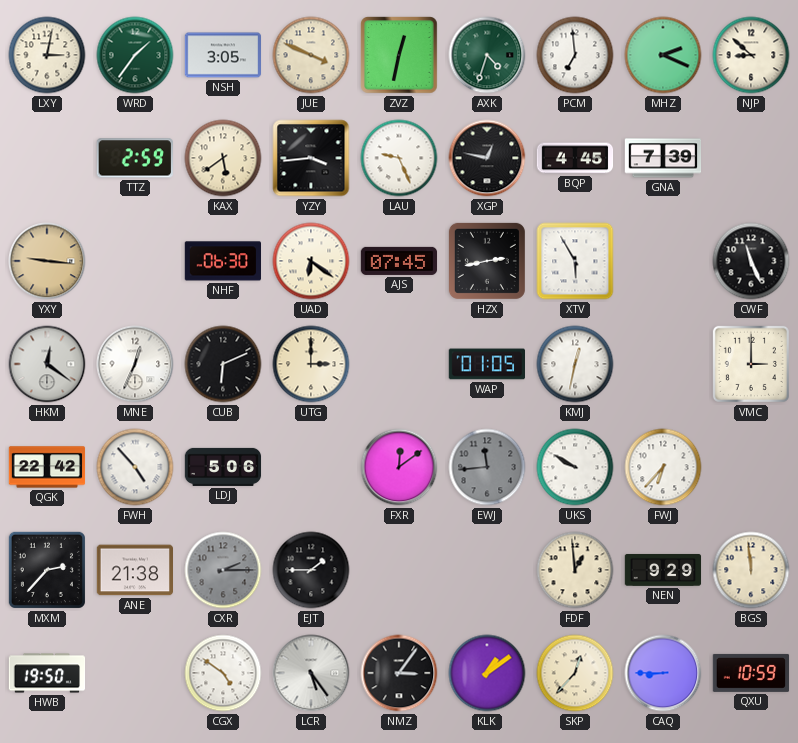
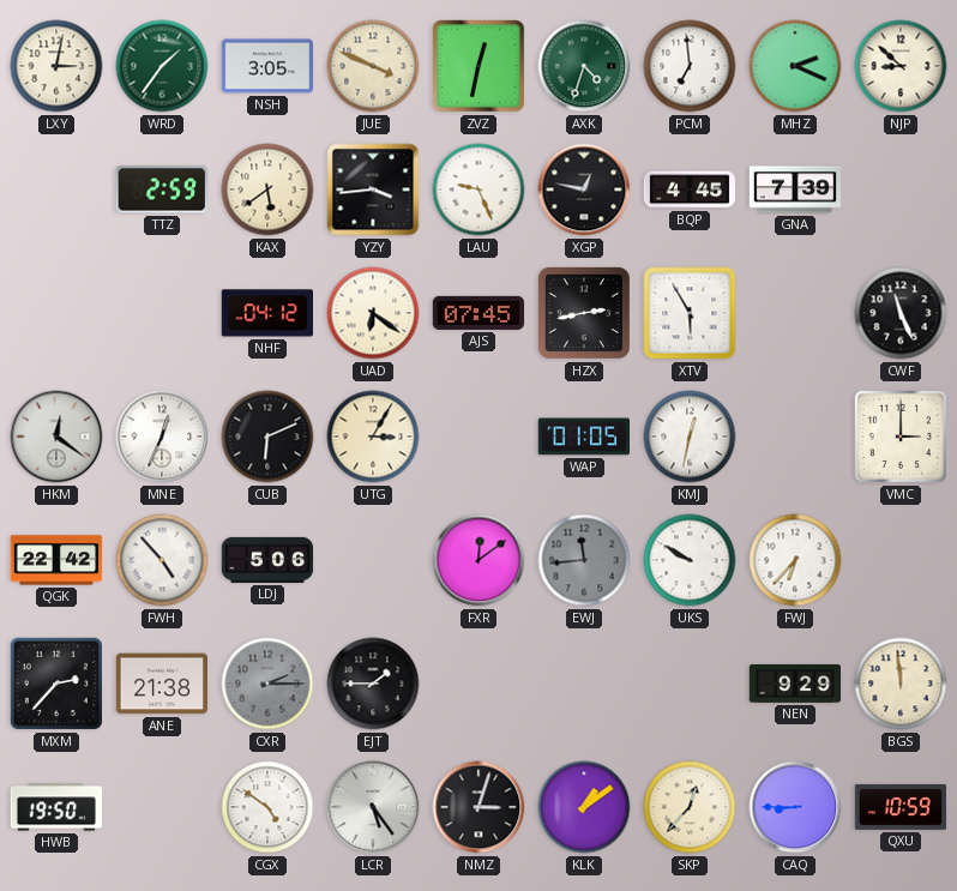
YXY: 9:16 -> none
NHF: 06:30 -> 04:12
UTG: 3:00 -> 3:05
FDF: 12:59 -> none
NMZ: 3:06 -> 3:03
